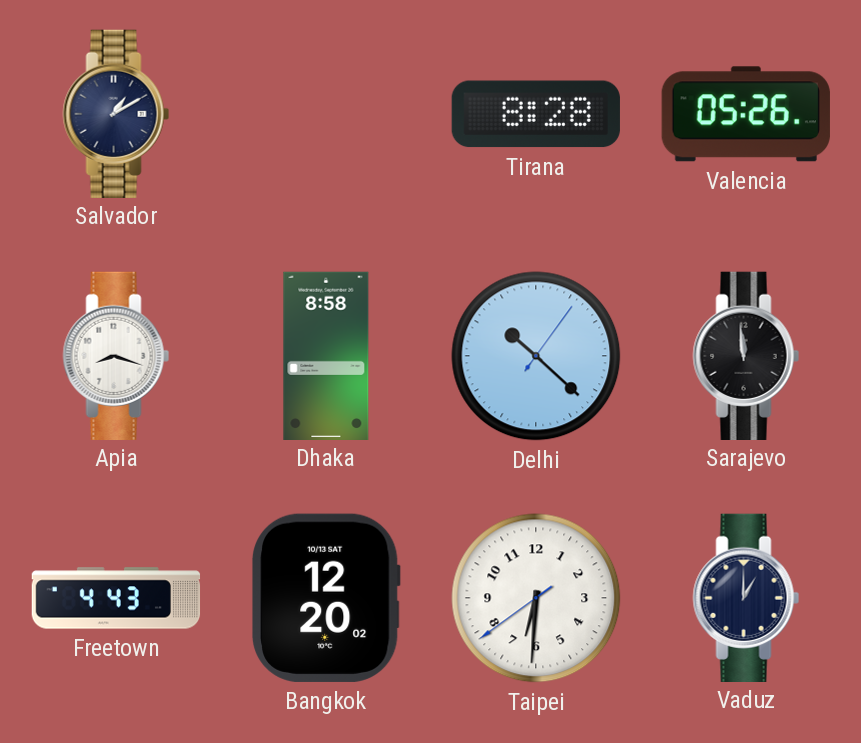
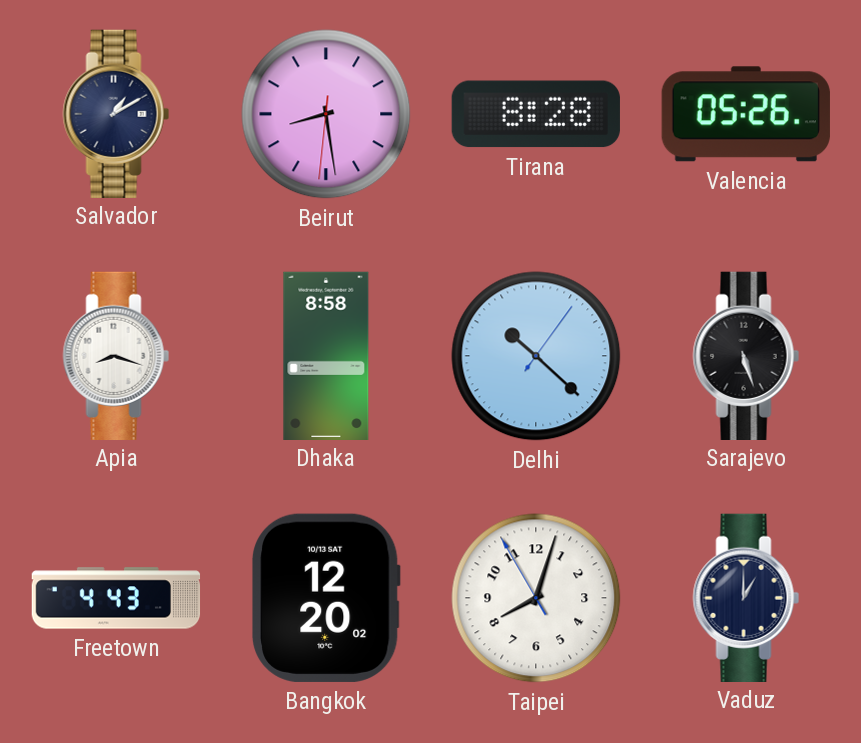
Beirut: none -> 8:28
Sarajevo: 11:59 -> 5:27
Taipei: 6:30 -> 8:02
